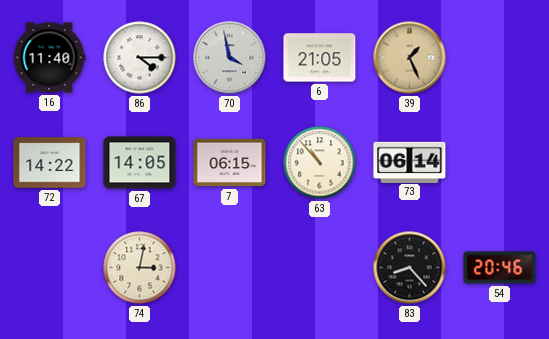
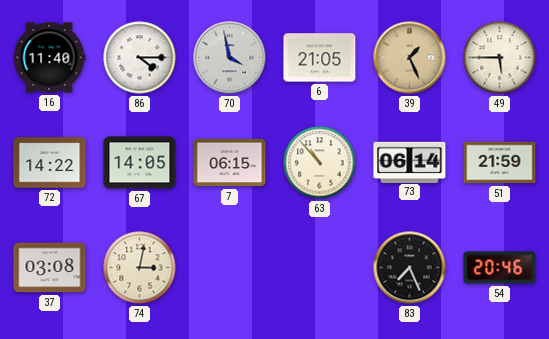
49: none -> 5:45
51: none -> 21:59
37: none -> 03:08
83: 8:23 -> 7:26
